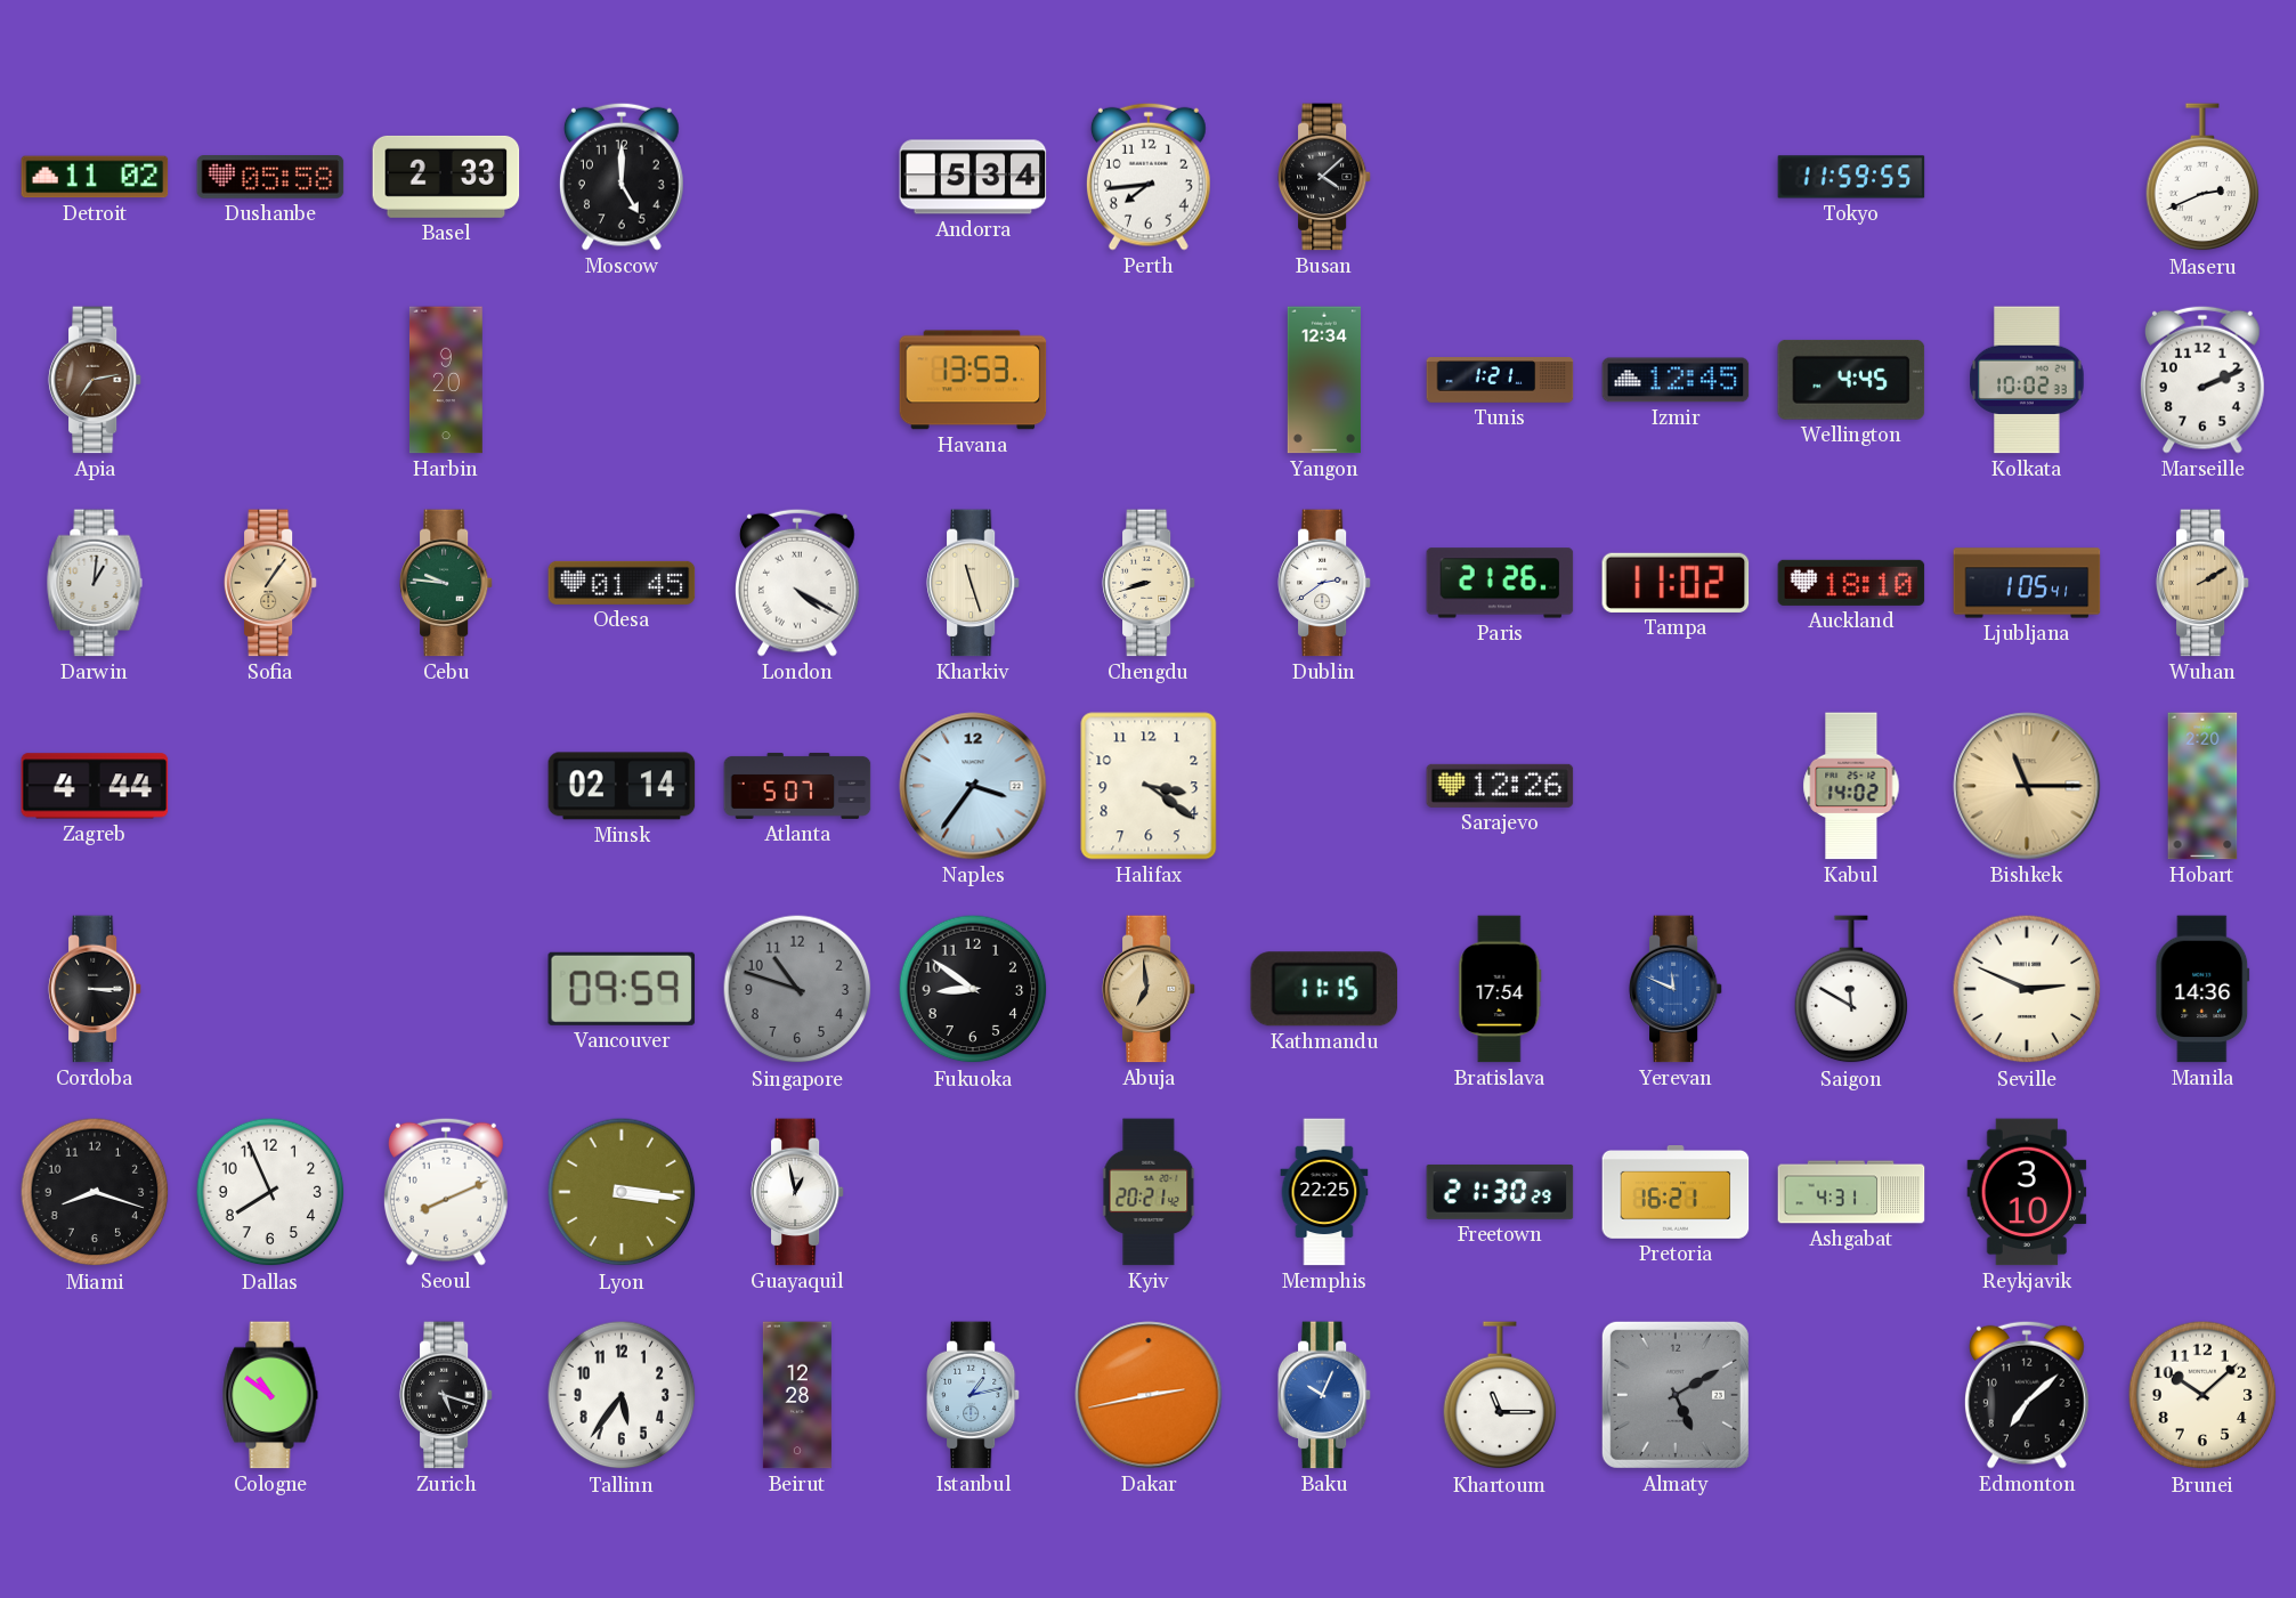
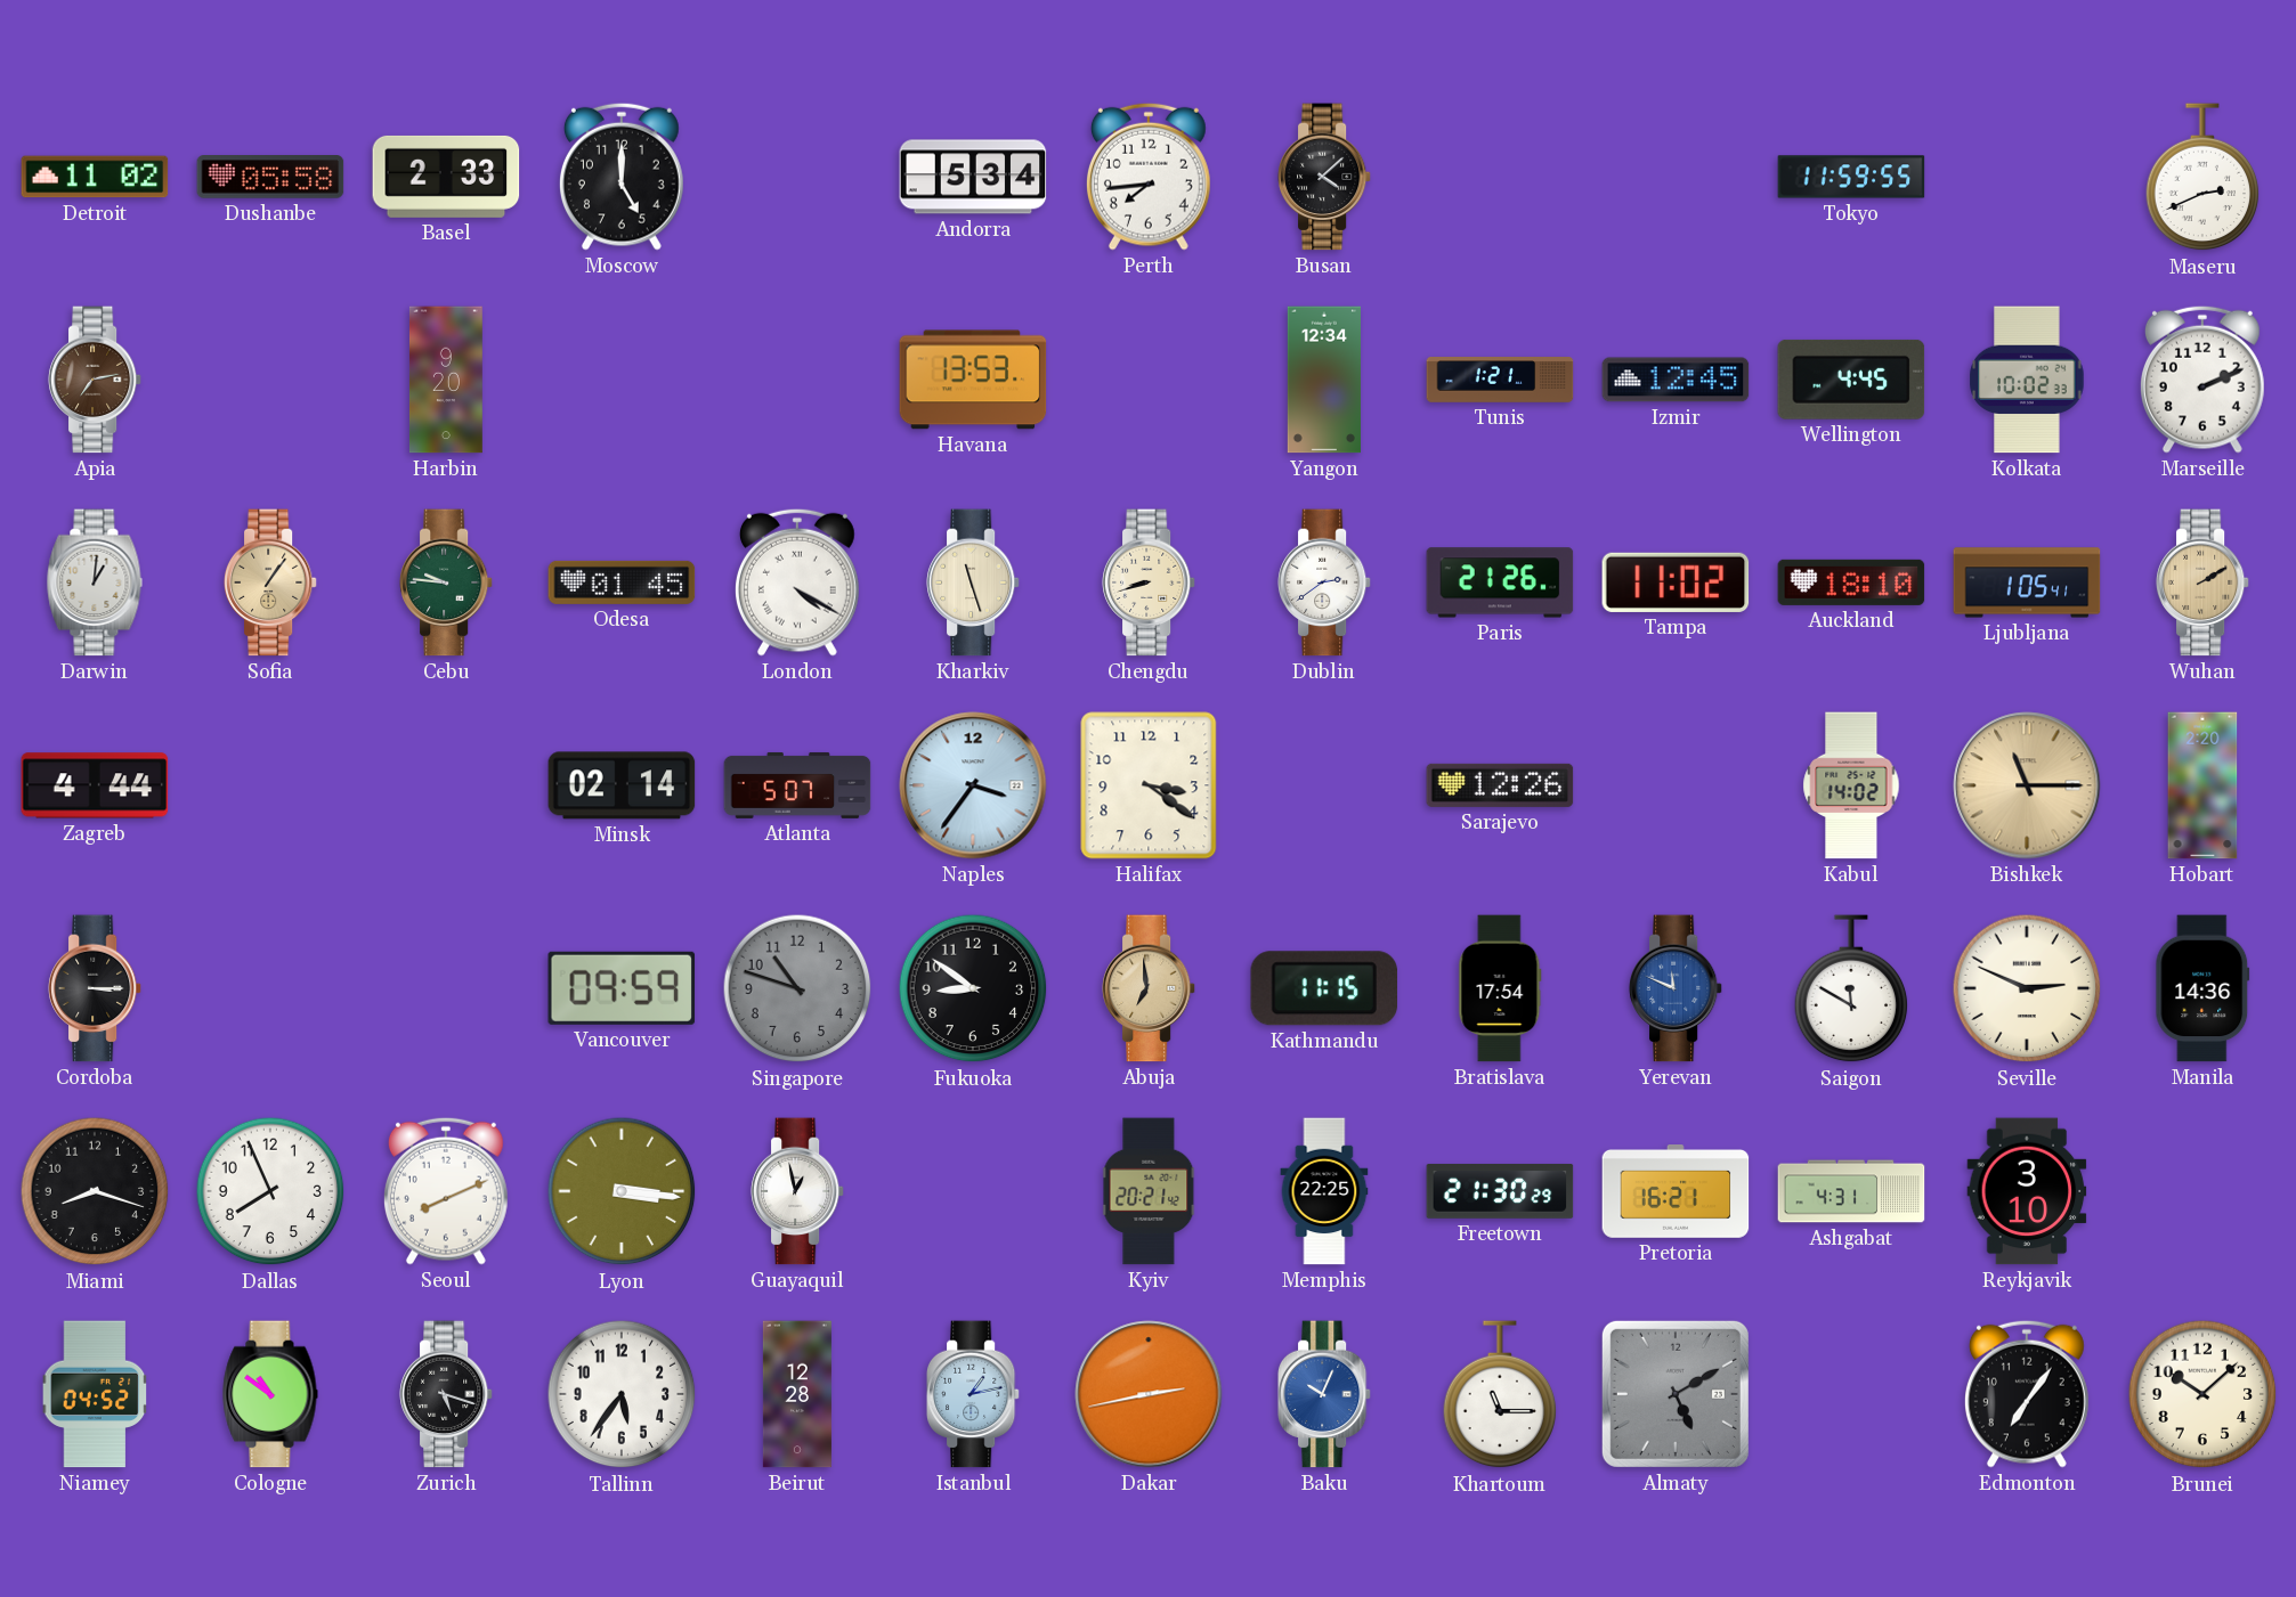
Niamey: none -> 04:52
Edmonton: 7:08 -> 7:06
